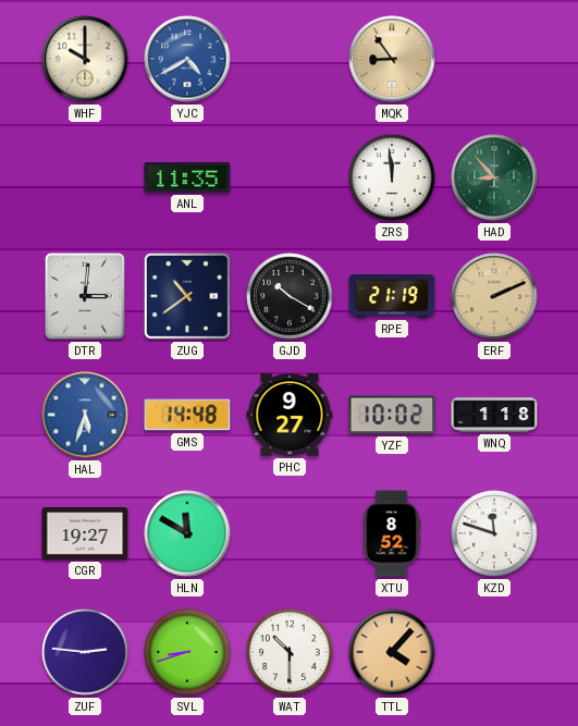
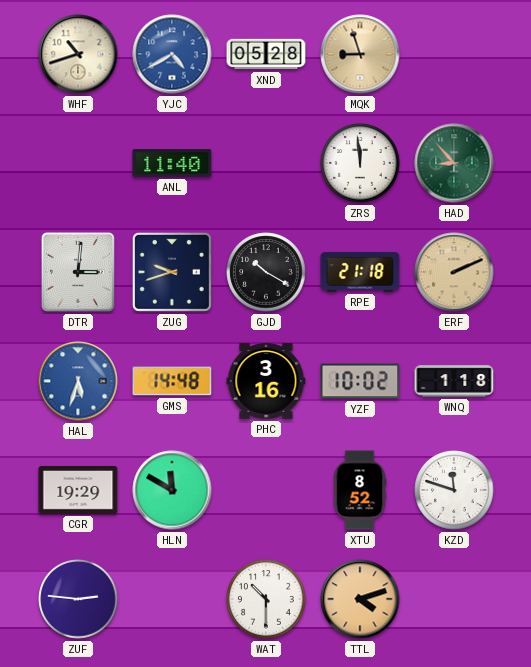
WHF: 10:00 -> 10:42
XND: none -> 05:28
MQK: 8:54 -> 8:57
ANL: 11:35 -> 11:40
ZUG: 10:39 -> 9:42
RPE: 21:19 -> 21:18
PHC: 9:27 -> 3:16
CGR: 19:27 -> 19:29
SVL: 8:42 -> none
TTL: 4:07 -> 4:12
